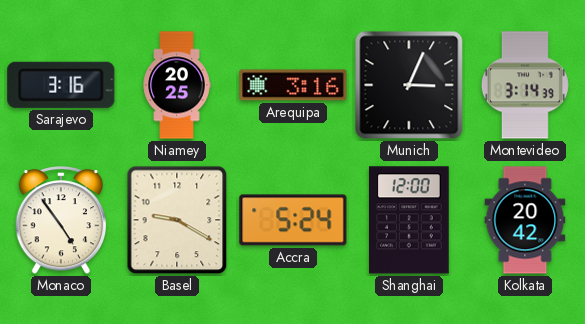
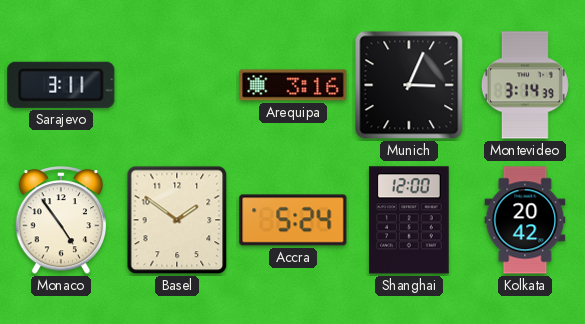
Sarajevo: 3:16 -> 3:11
Niamey: 20:25 -> none
Basel: 9:20 -> 1:51
